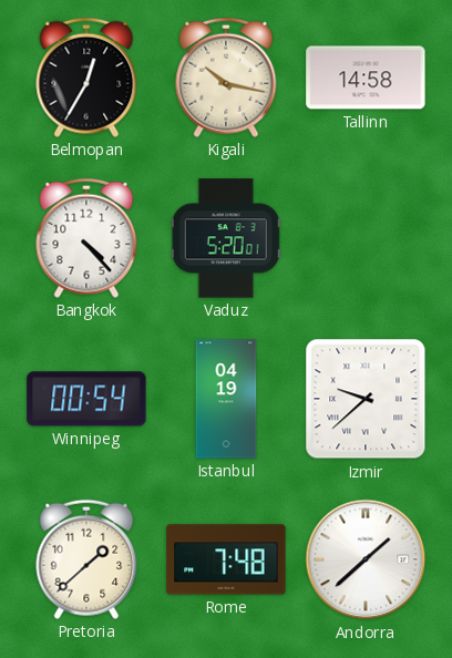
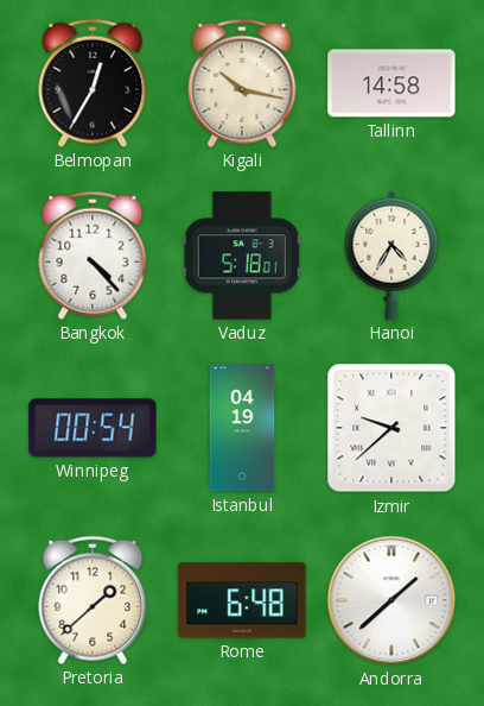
Vaduz: 5:20 -> 5:18
Hanoi: none -> 4:35
Rome: 7:48 -> 6:48
